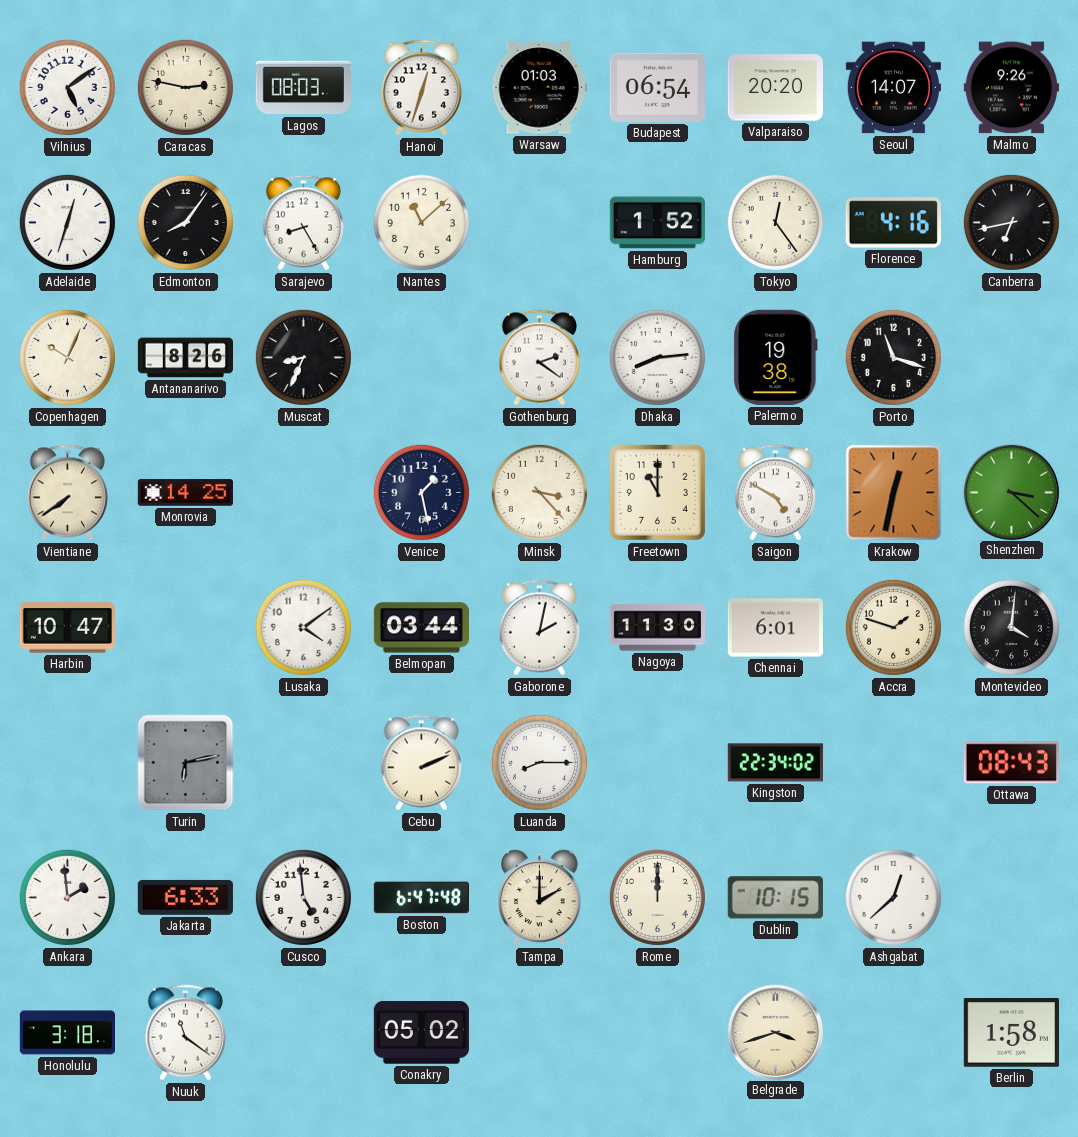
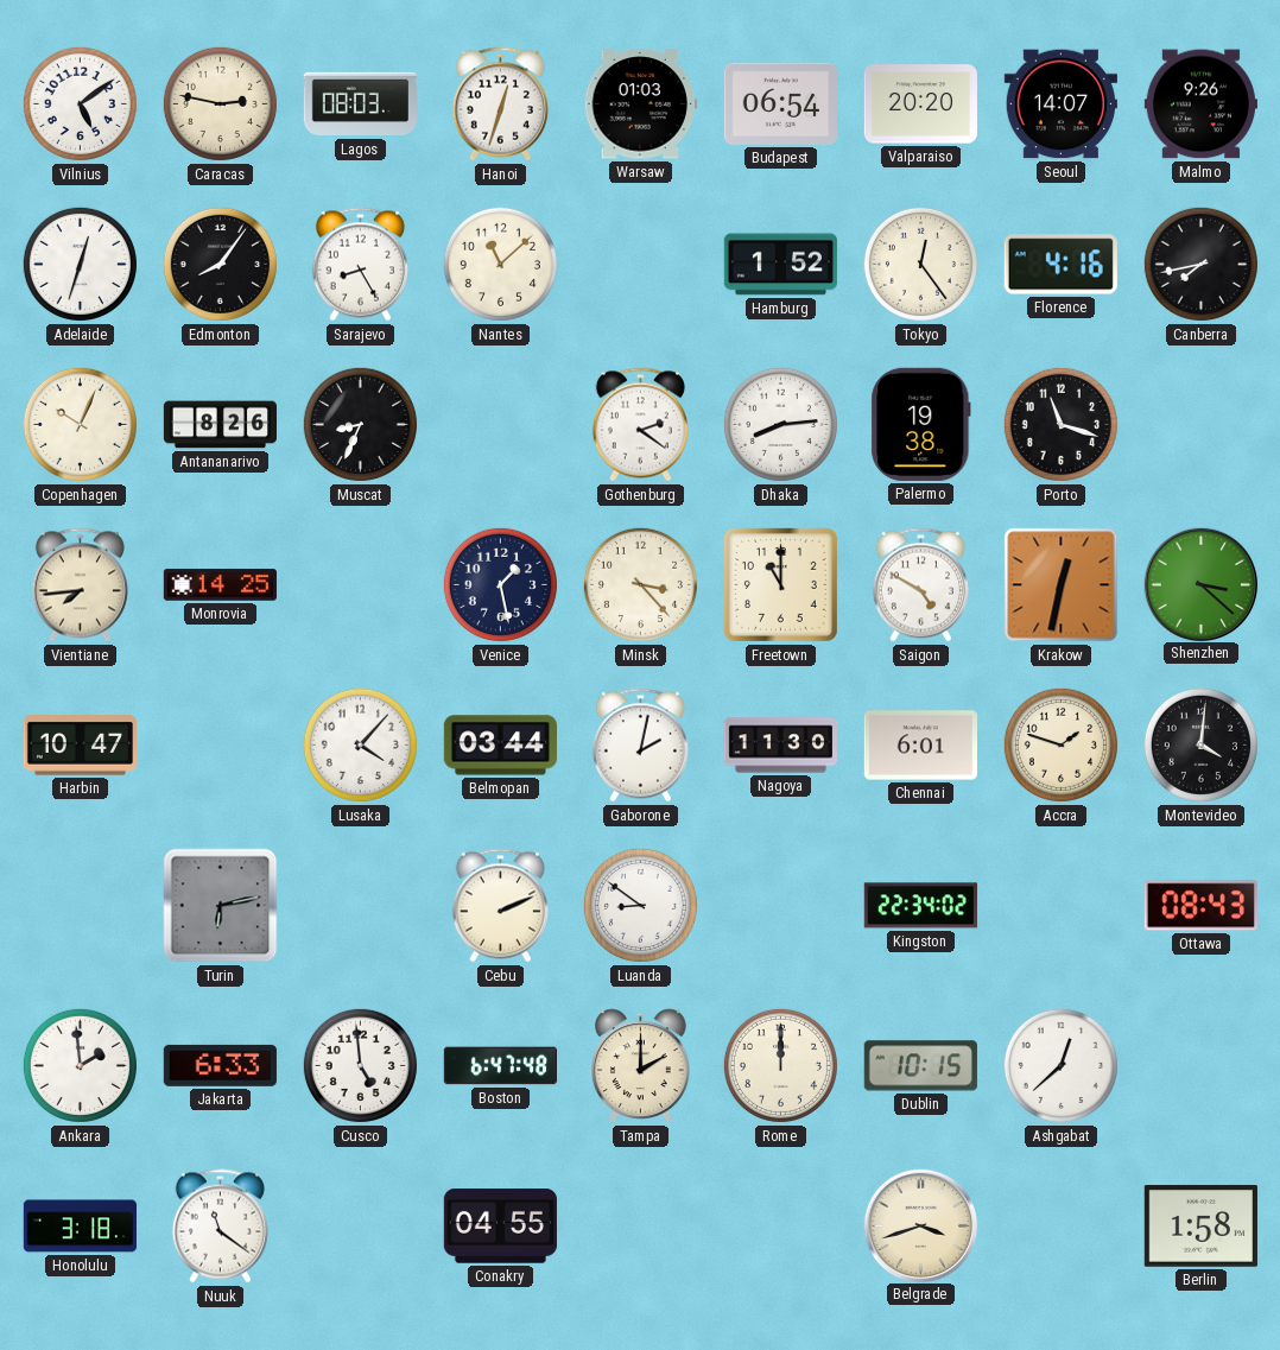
Canberra: 6:43 -> 7:43
Vientiane: 7:39 -> 7:44
Lusaka: 4:09 -> 4:07
Luanda: 8:15 -> 8:51
Conakry: 05:02 -> 04:55
